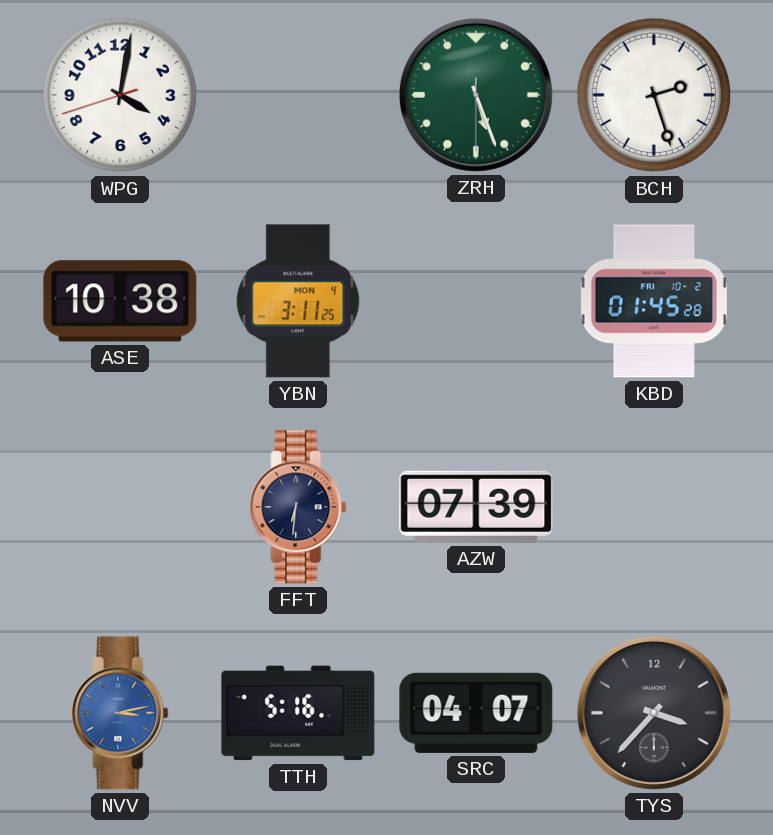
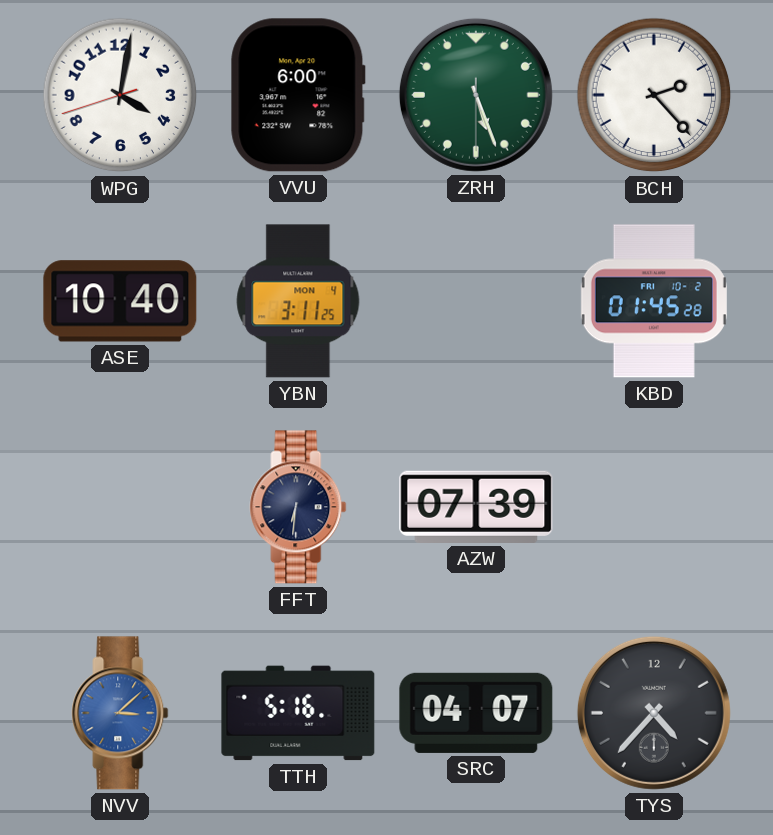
VVU: none -> 6:00
BCH: 2:27 -> 2:23
ASE: 10:38 -> 10:40
NVV: 3:13 -> 3:08
TYS: 3:37 -> 4:37
